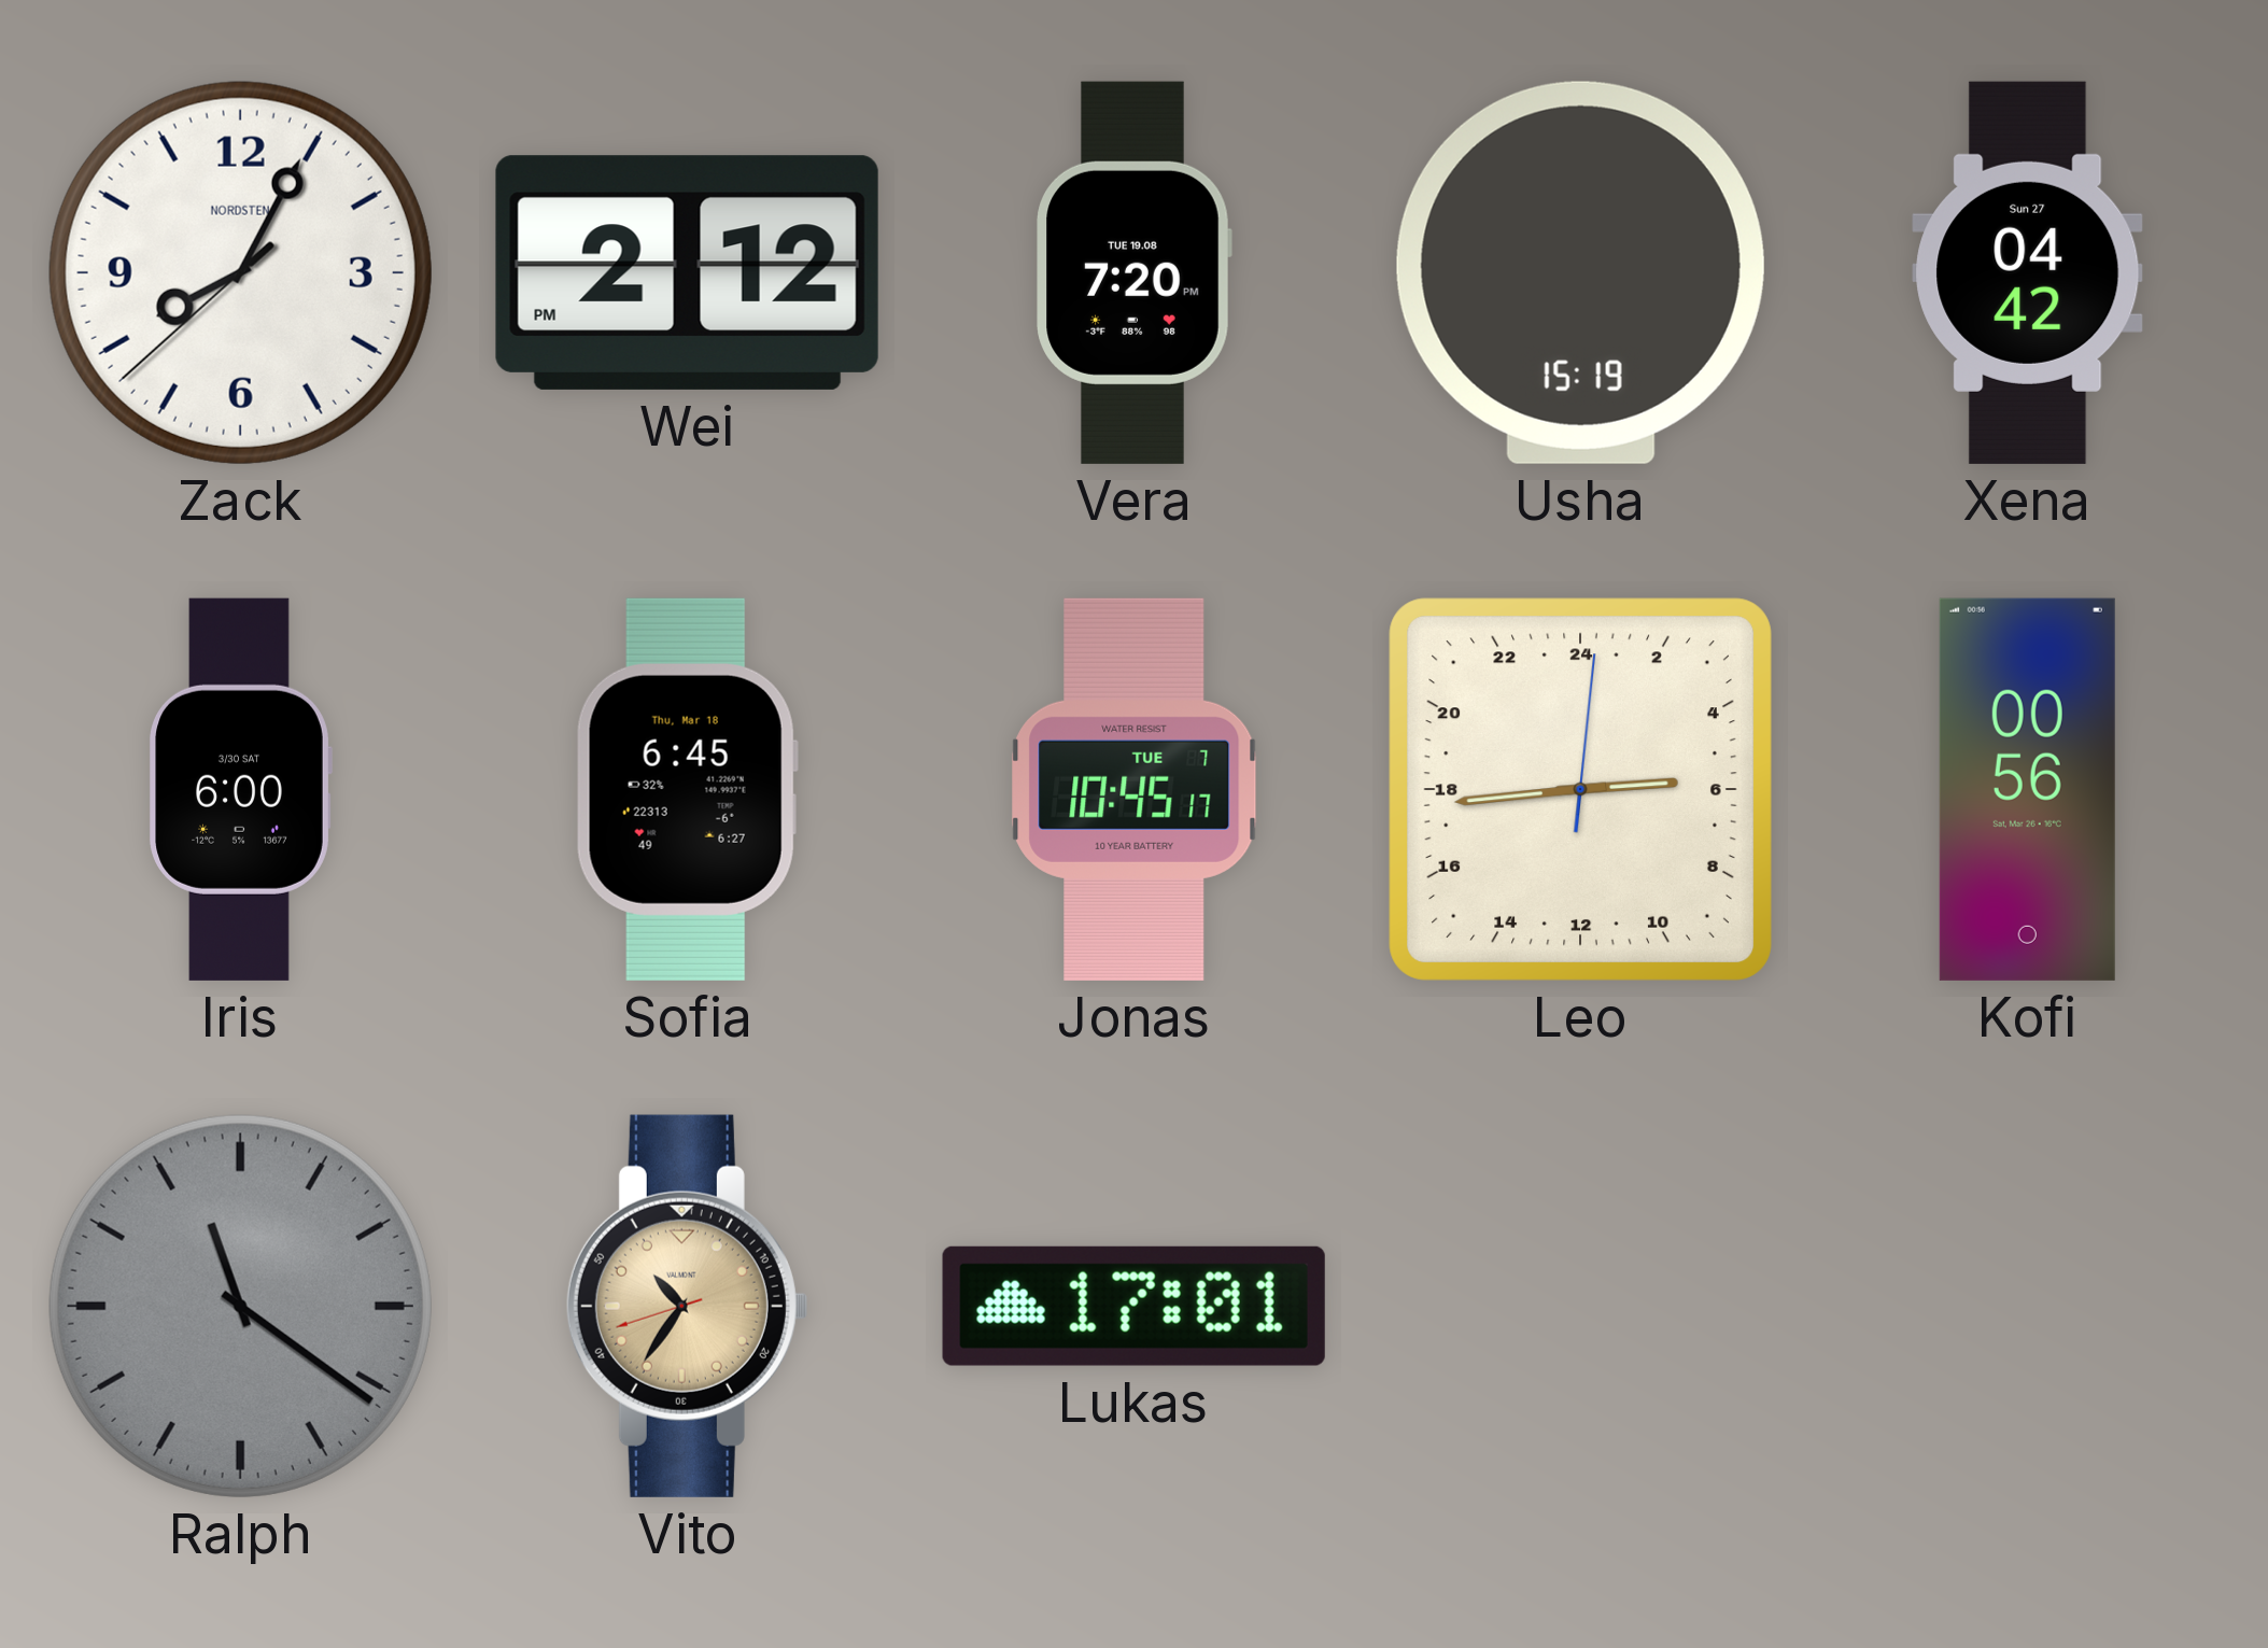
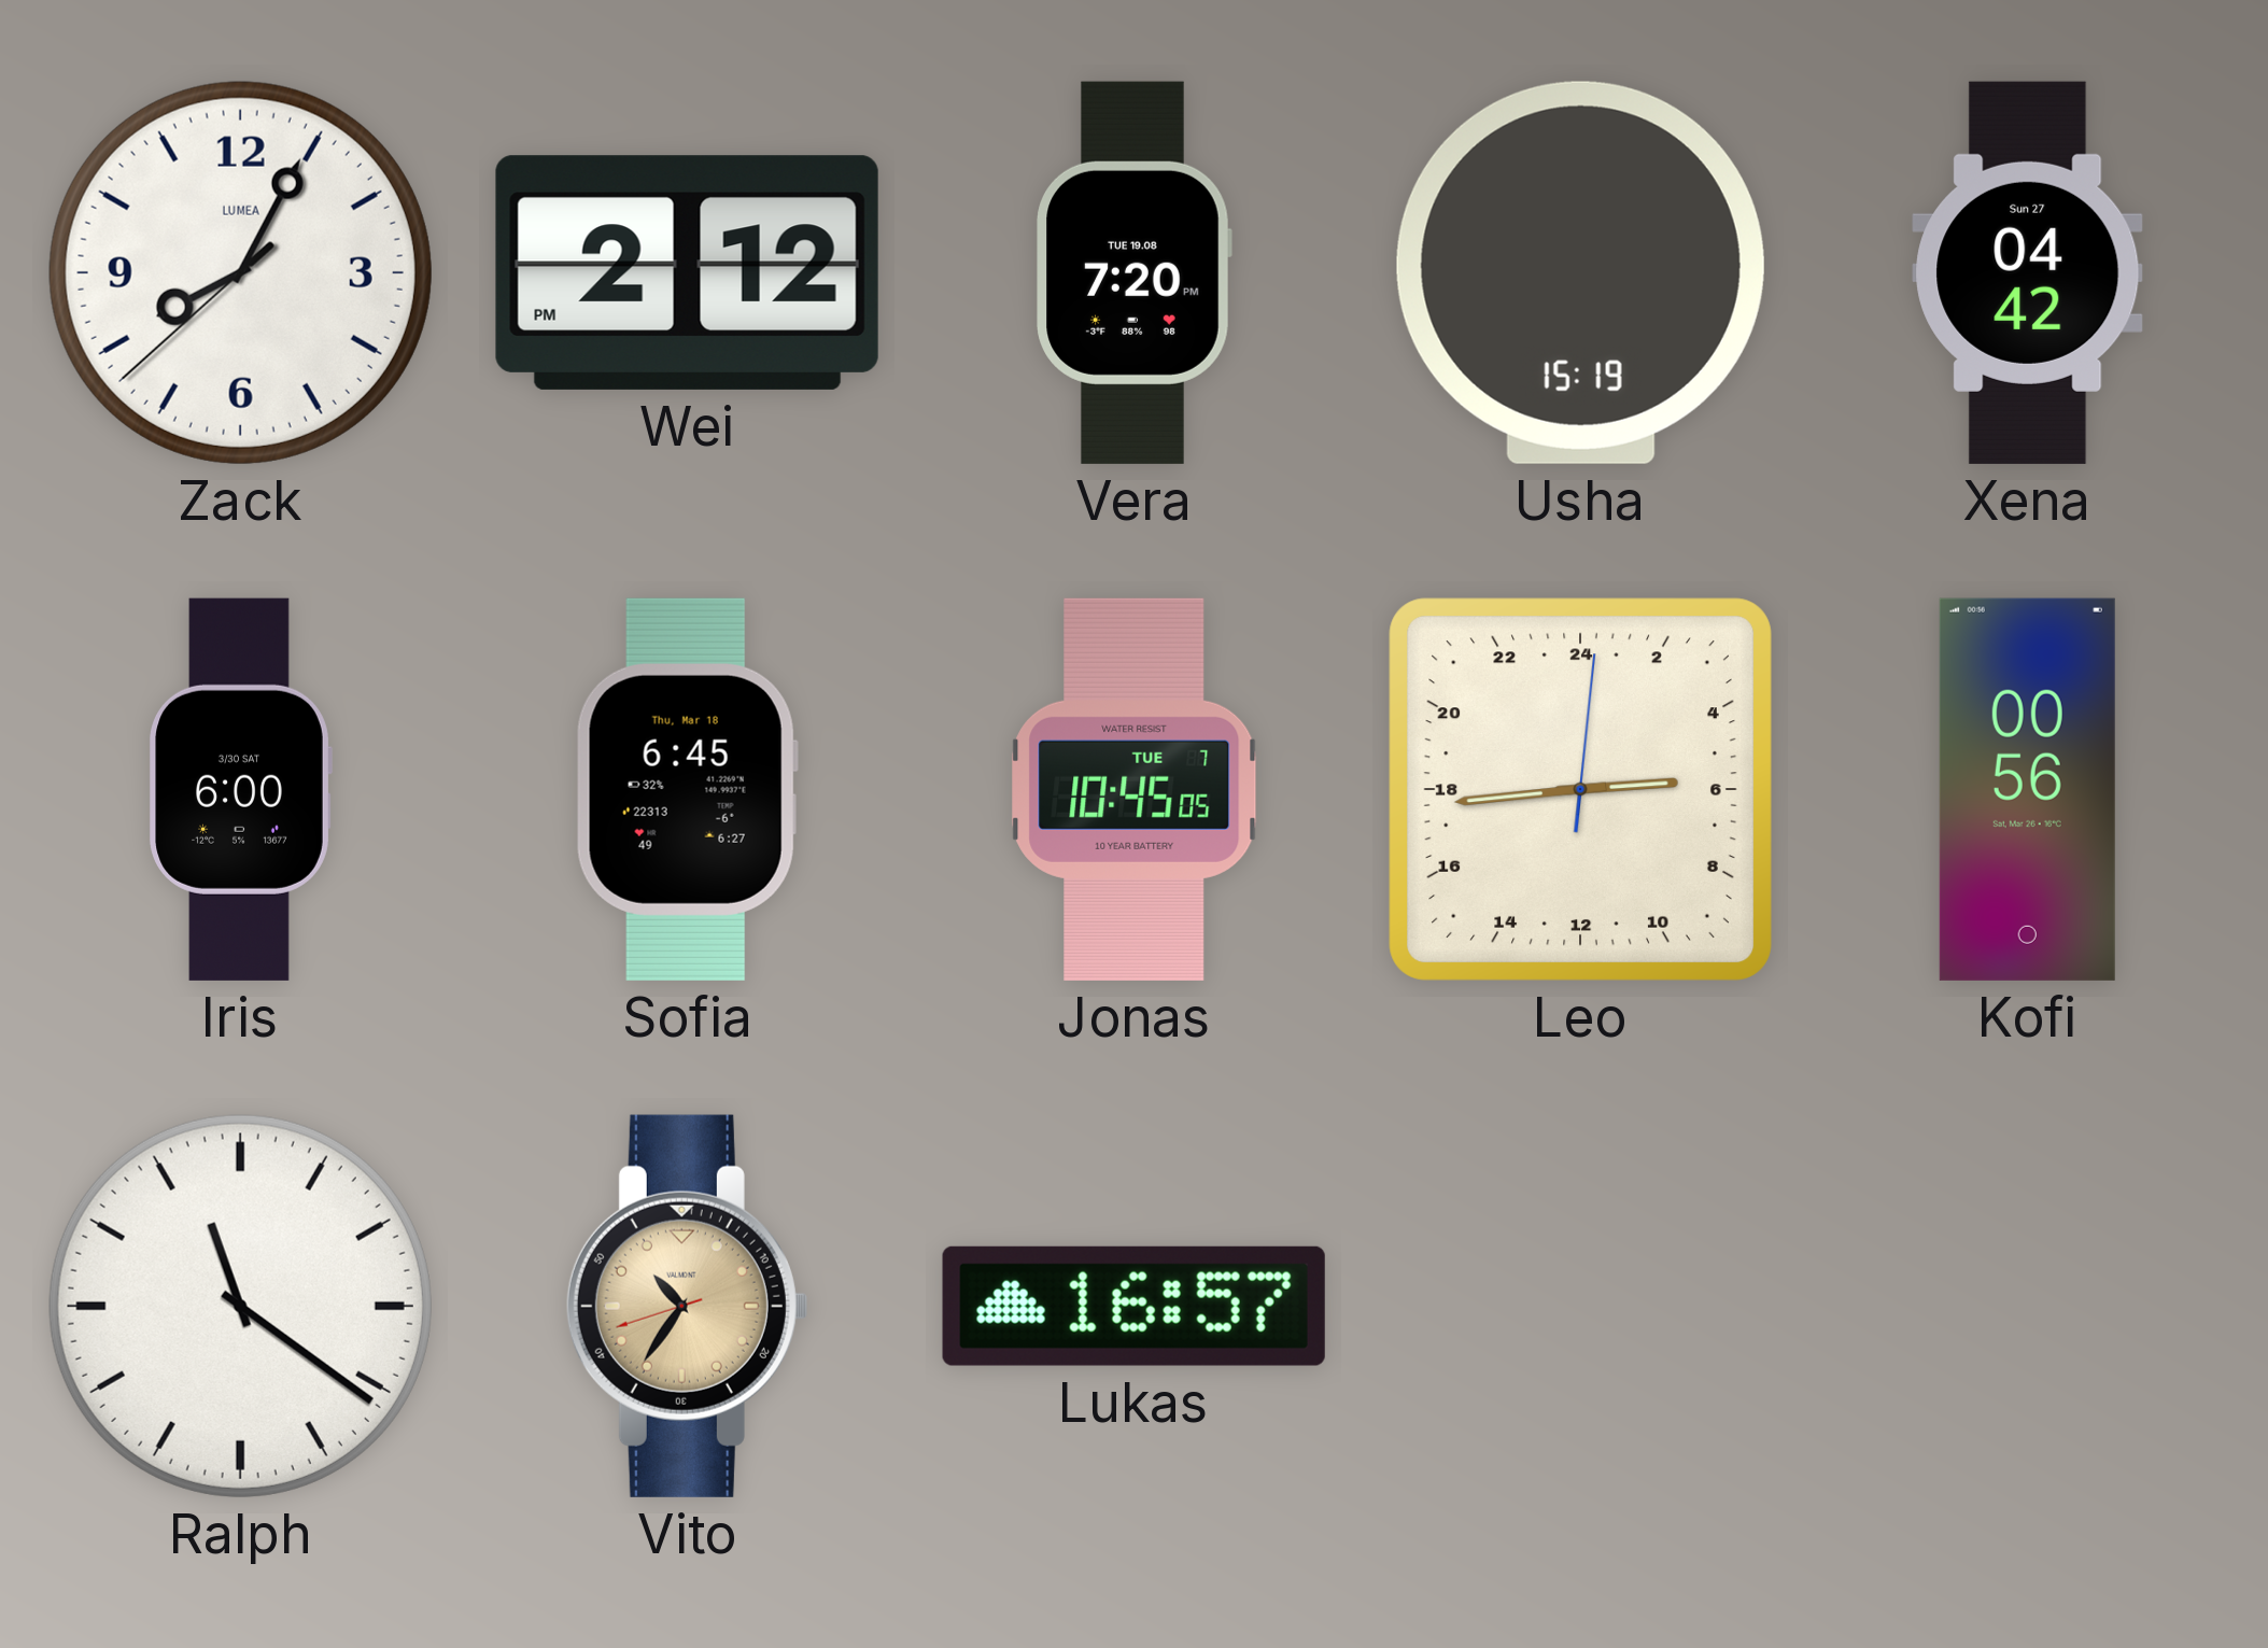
Zack brand: NORDSTEN -> LUMEA
Jonas: 10:45:17 -> 10:45:05
Ralph dial: grey -> white
Lukas: 17:01 -> 16:57
